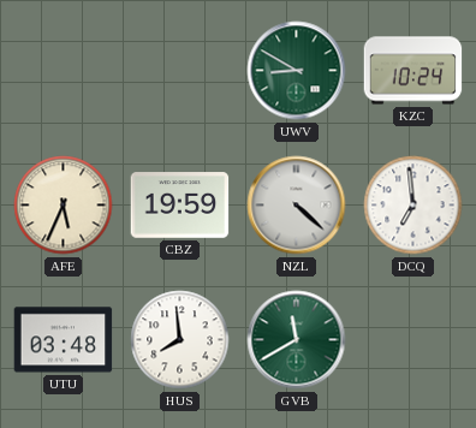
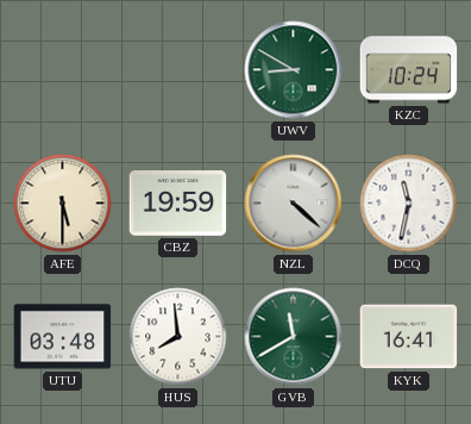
AFE: 5:34 -> 5:30
DCQ: 6:59 -> 11:32
KYK: none -> 16:41
